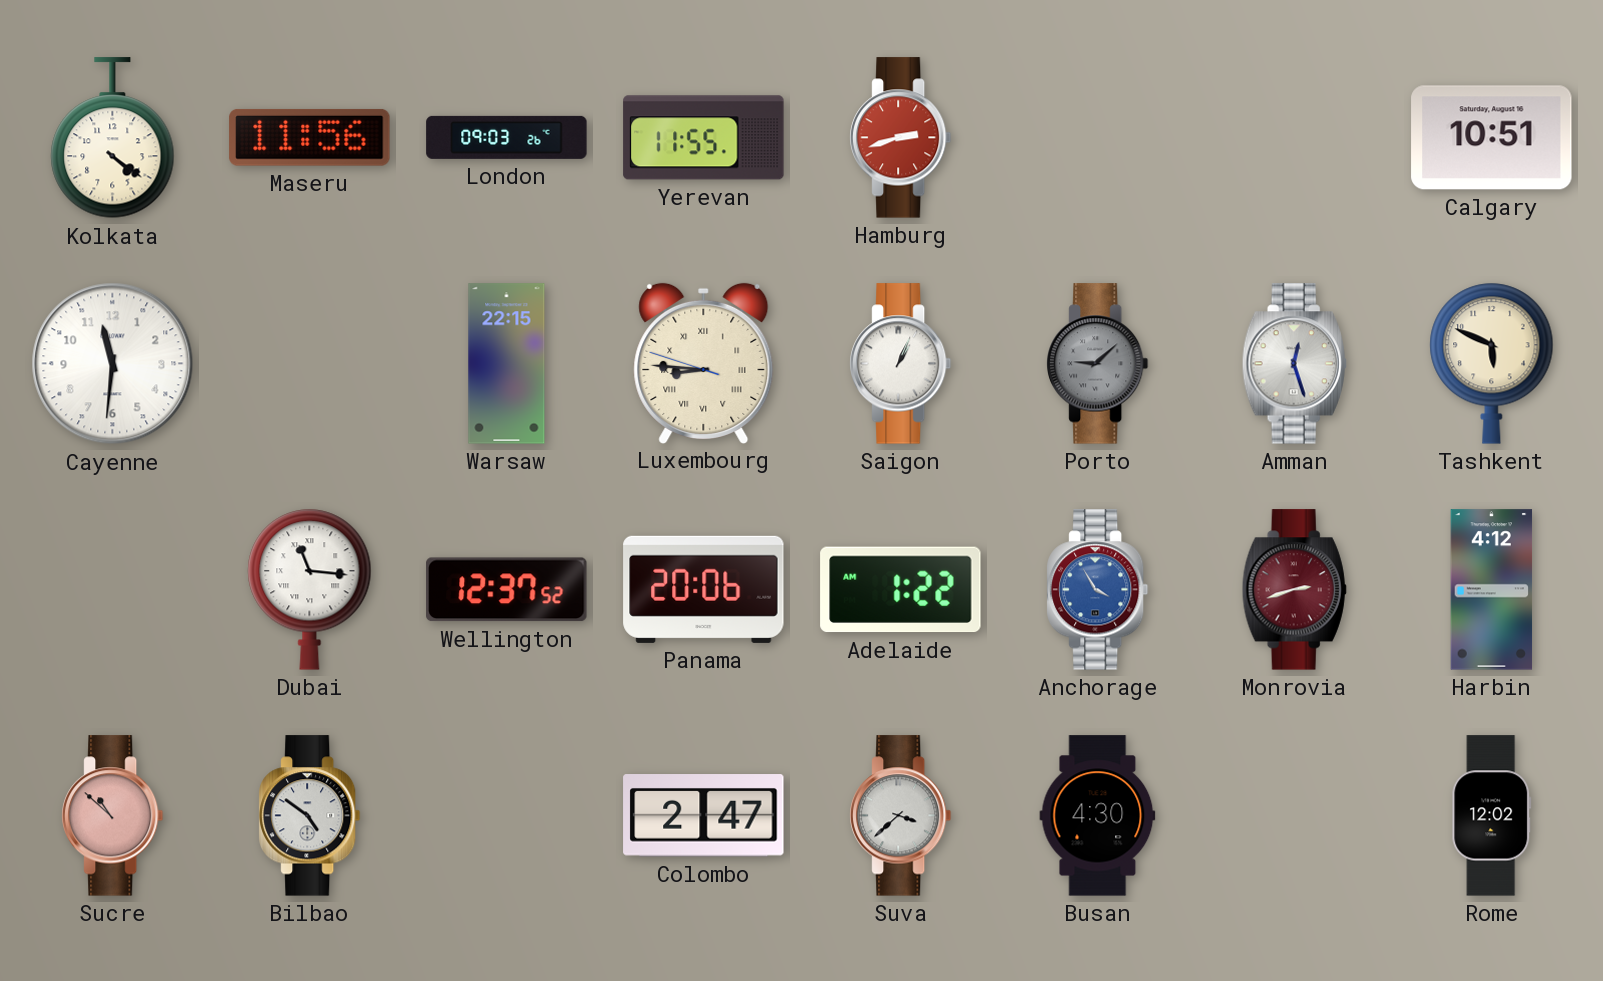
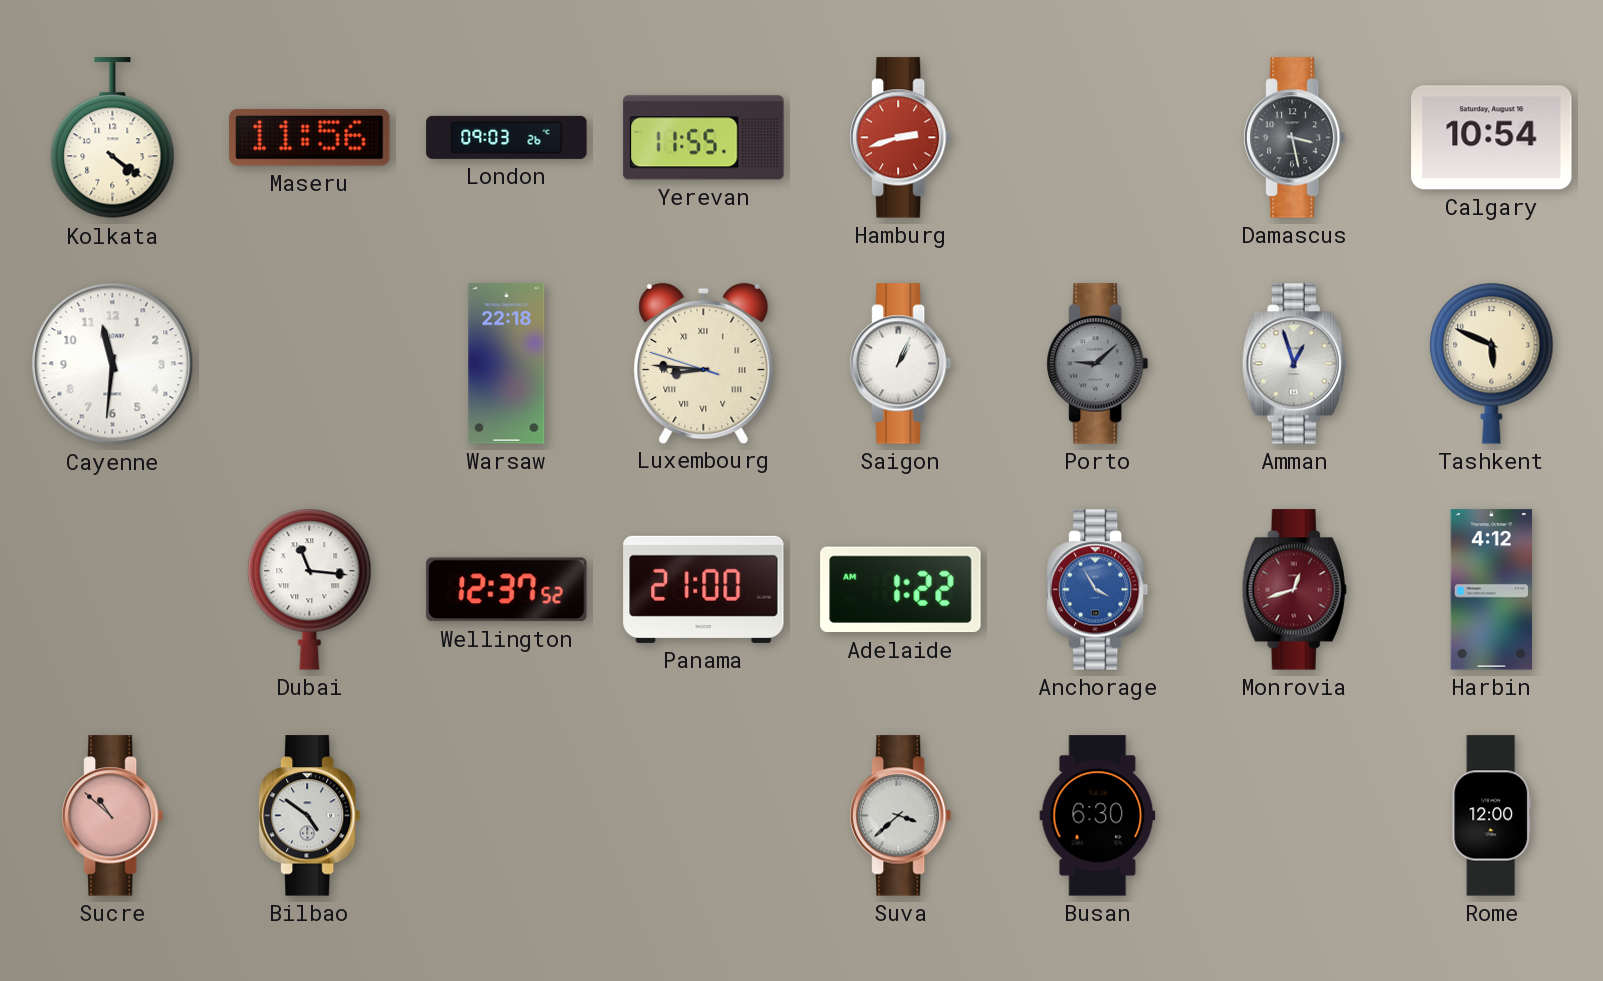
Damascus: none -> 3:28
Calgary: 10:51 -> 10:54
Warsaw: 22:15 -> 22:18
Amman: 12:27 -> 12:57
Panama: 20:06 -> 21:00
Monrovia: 2:42 -> 12:42
Colombo: 2:47 -> none
Busan: 4:30 -> 6:30
Rome: 12:02 -> 12:00
